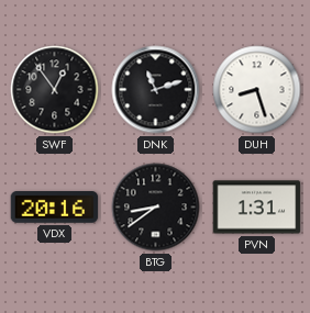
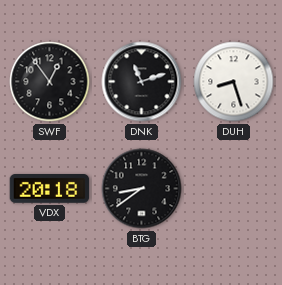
VDX: 20:16 -> 20:18
PVN: 1:31 -> none
